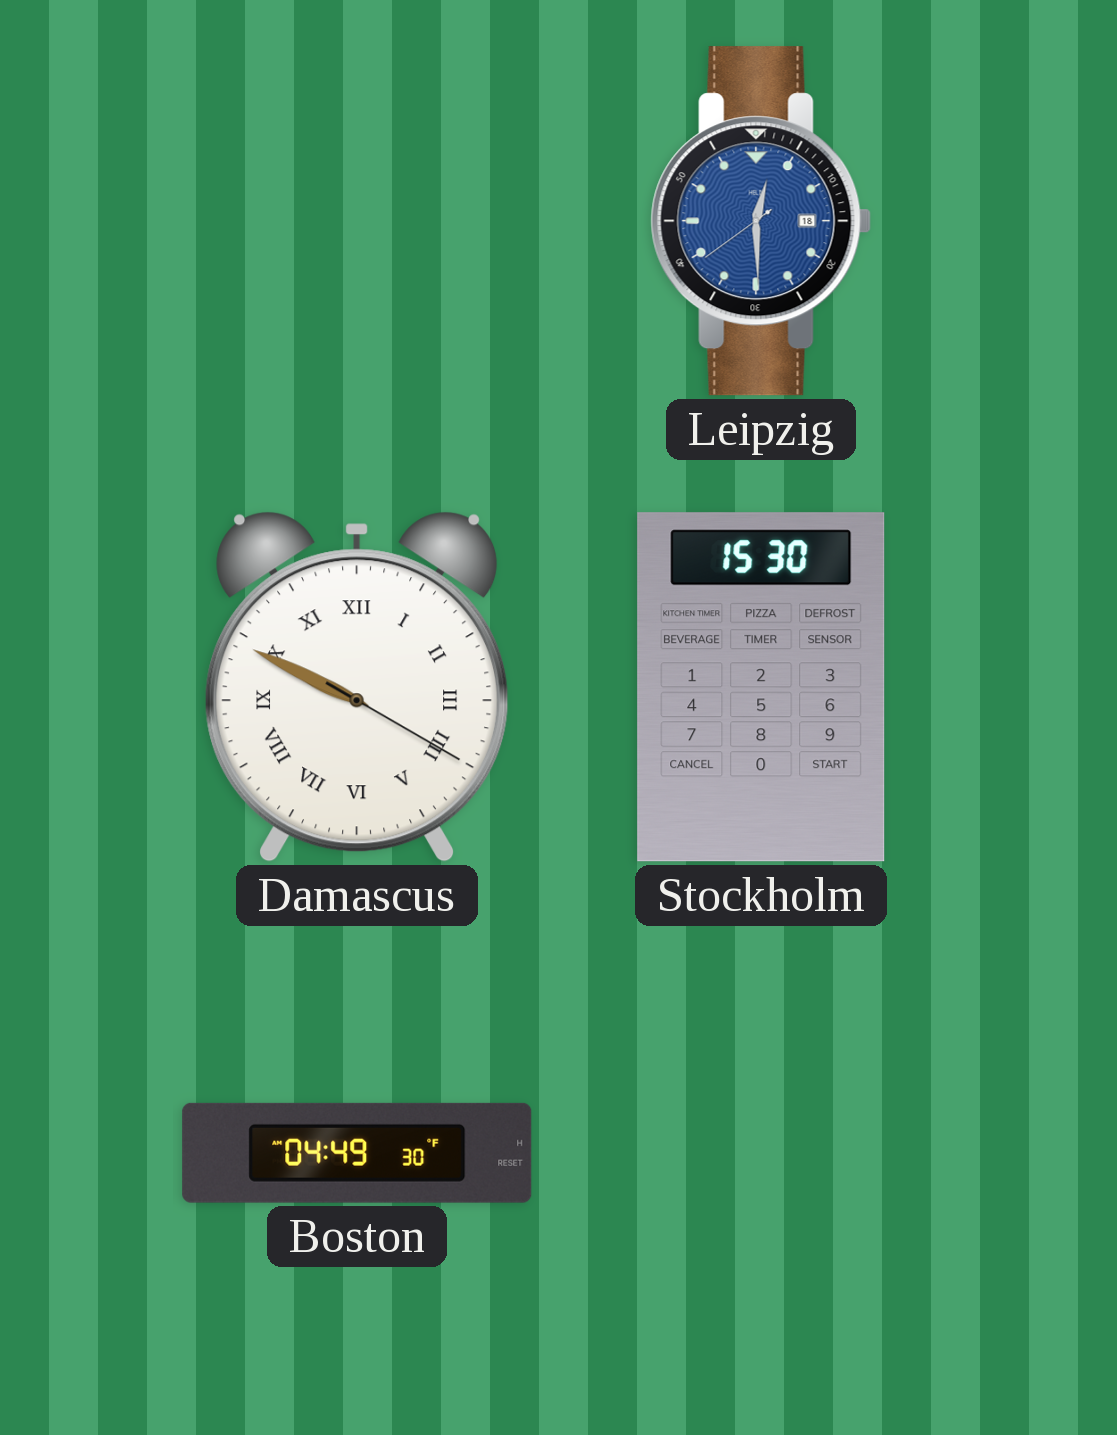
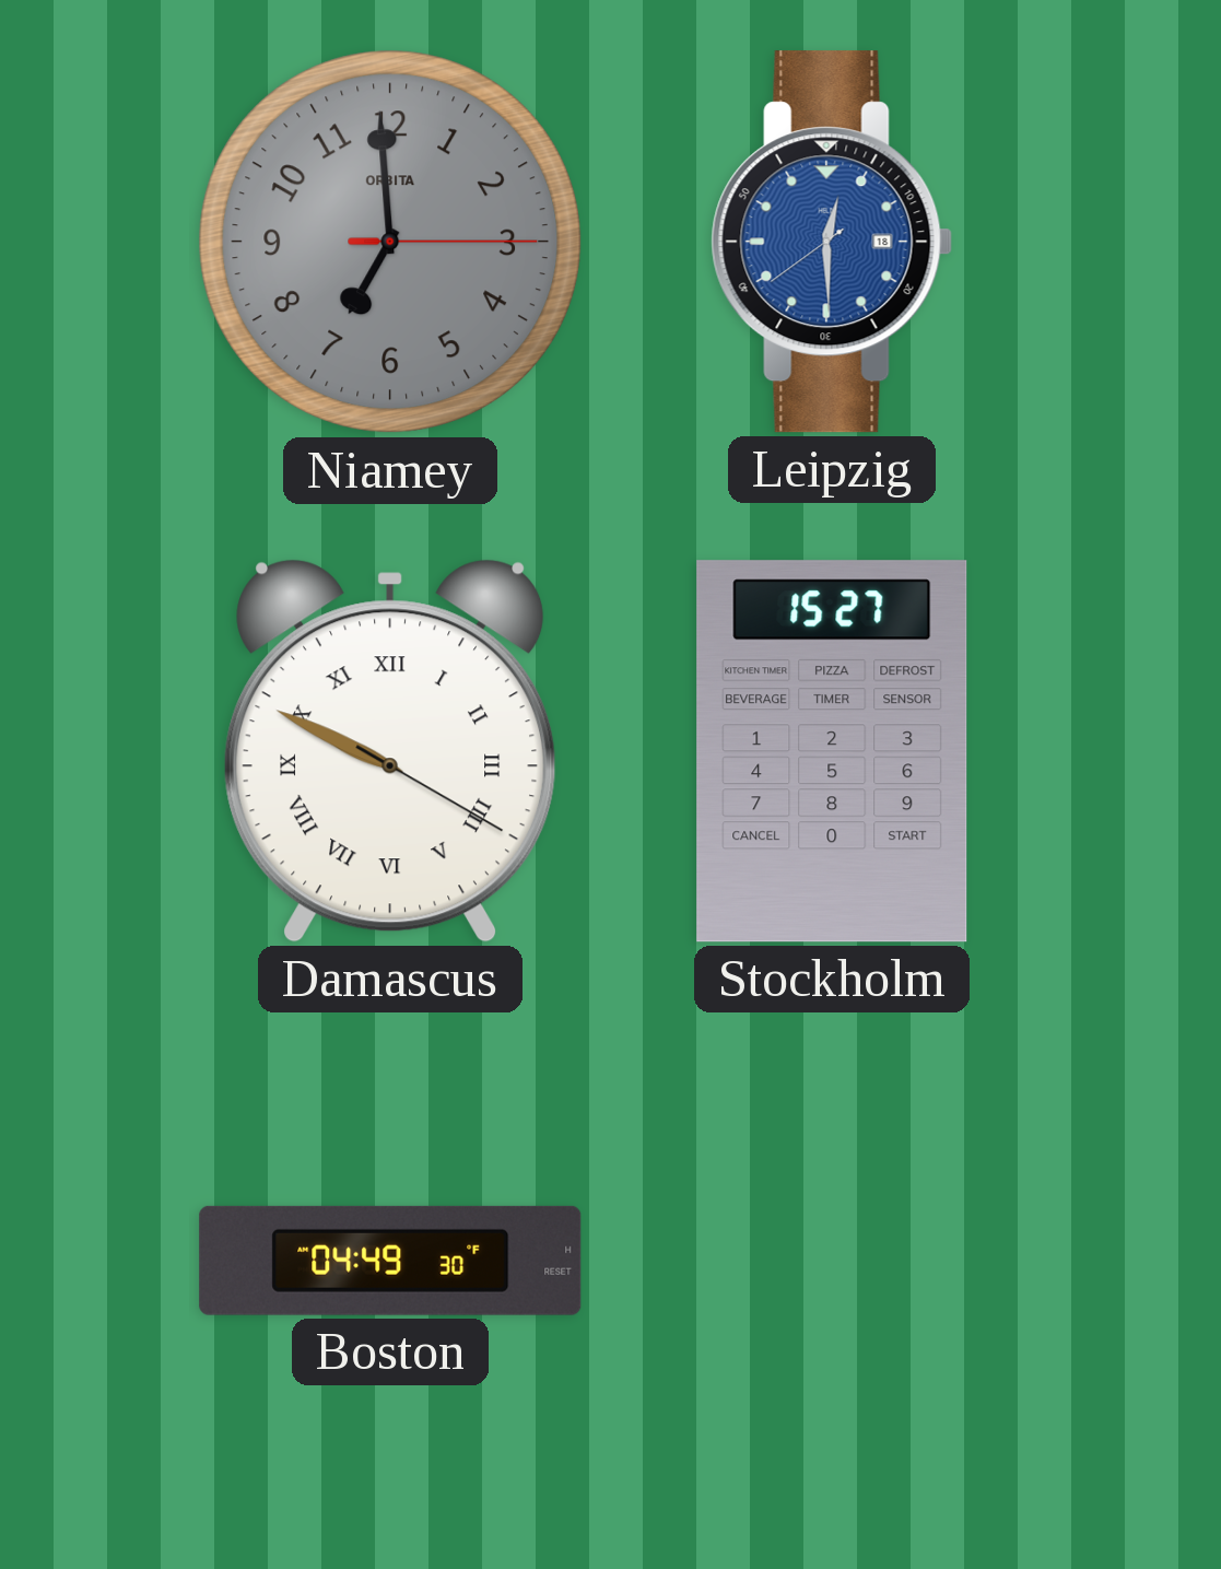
Niamey: none -> 6:59
Stockholm: 15:30 -> 15:27
